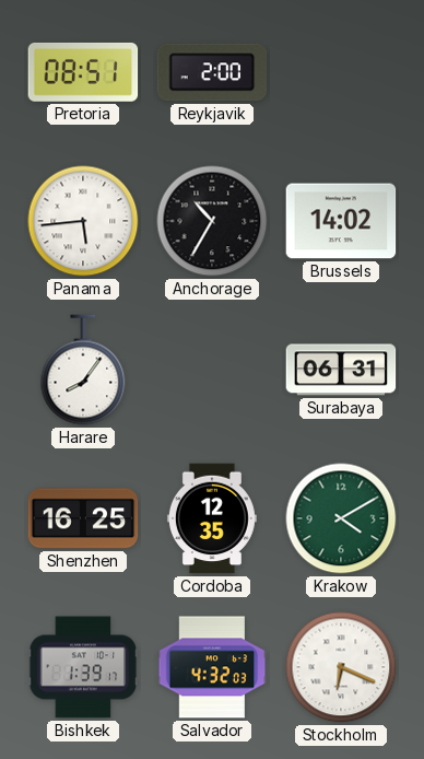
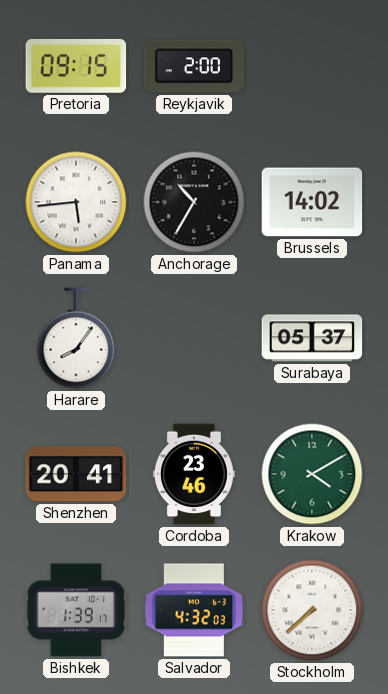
Pretoria: 08:51 -> 09:15
Surabaya: 06:31 -> 05:37
Shenzhen: 16:25 -> 20:41
Cordoba: 12:35 -> 23:46
Stockholm: 6:19 -> 7:38
